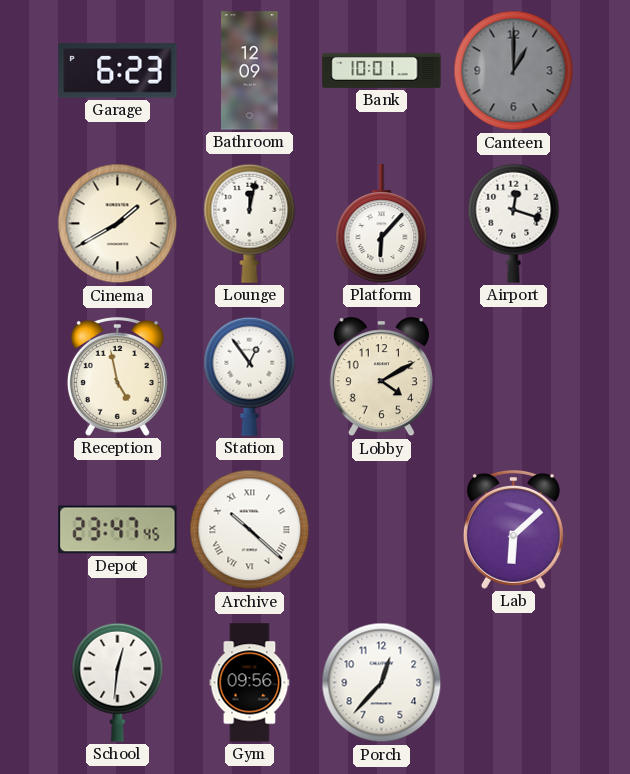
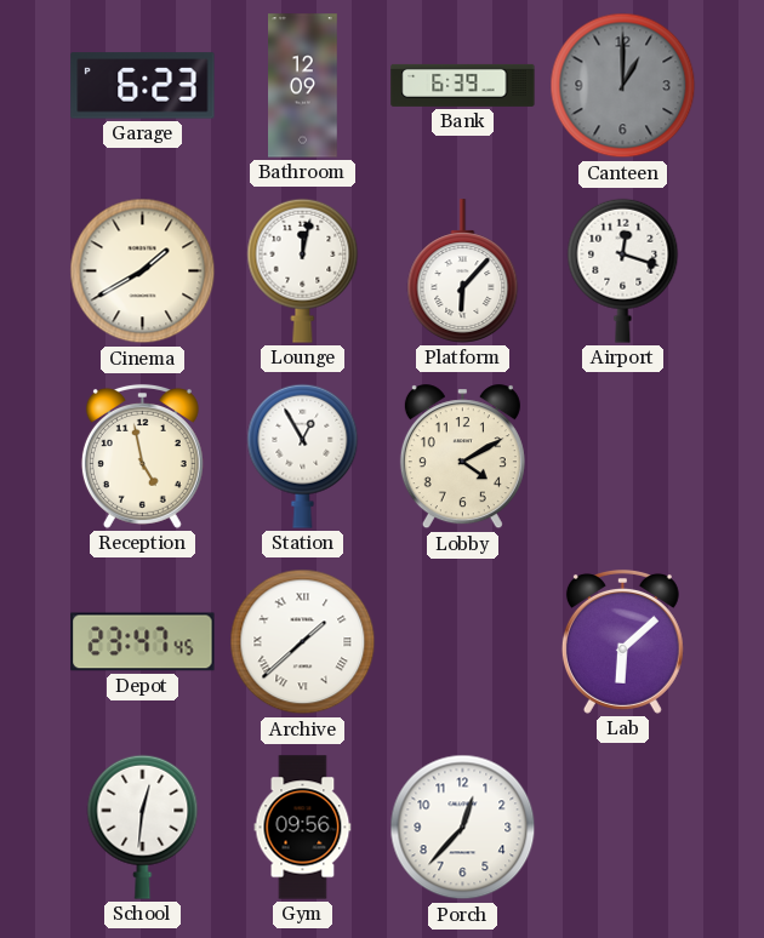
Bank: 10:01 -> 6:39
Station: 12:54 -> 12:55
Archive: 10:22 -> 1:38
